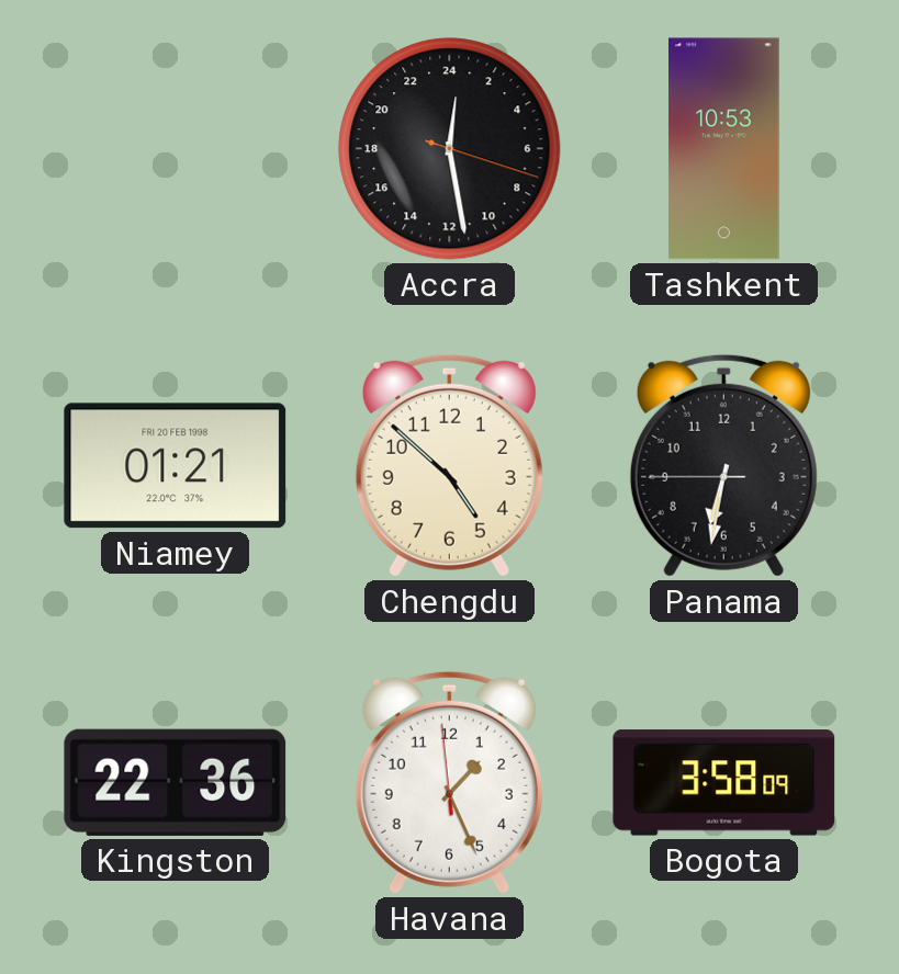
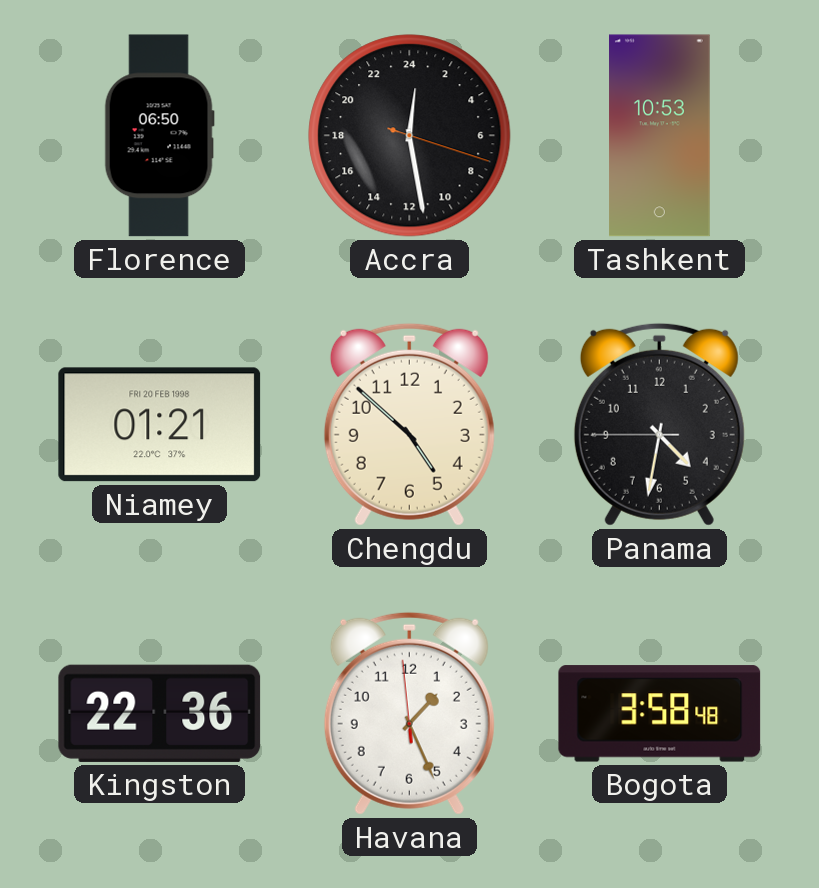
Florence: none -> 06:50
Panama: 6:31 -> 4:31
Bogota: 3:58:09 -> 3:58:48
